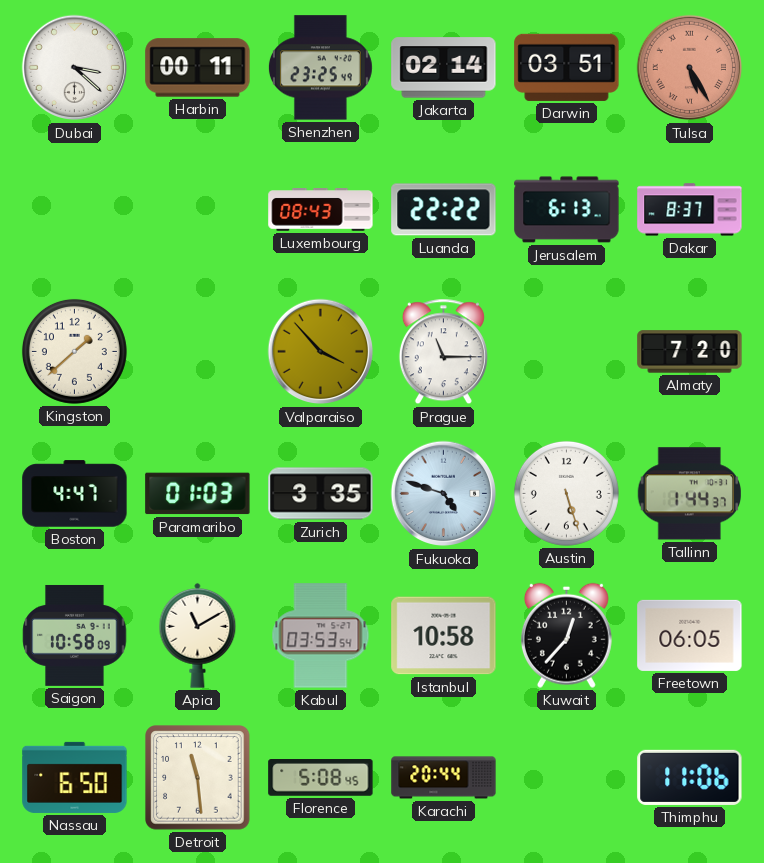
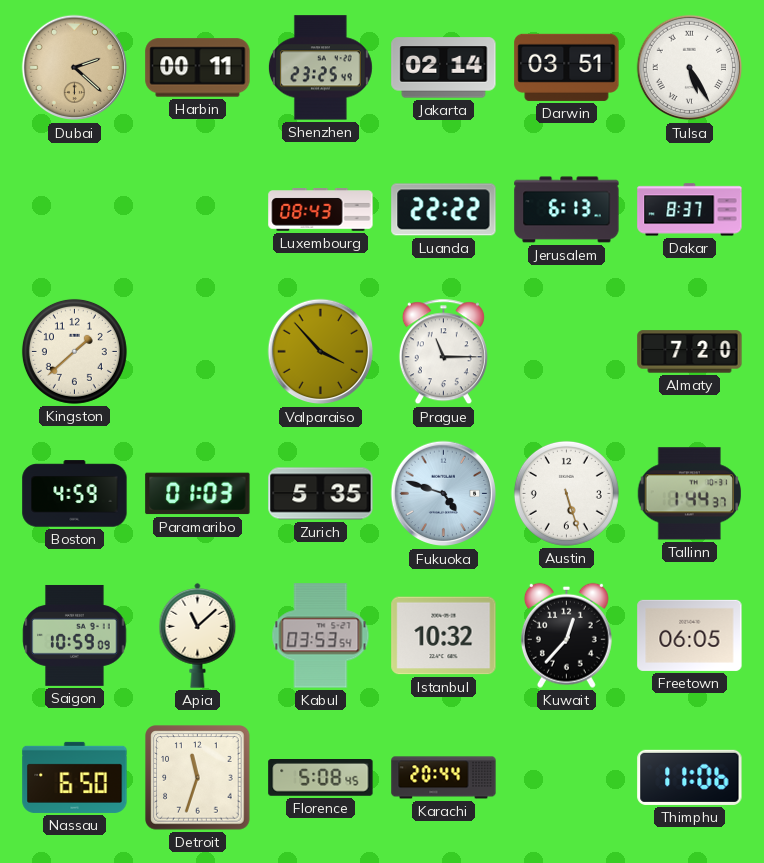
Dubai: 3:22 -> 2:22
Dubai dial: white -> champagne
Tulsa dial: salmon -> white
Boston: 4:47 -> 4:59
Zurich: 3:35 -> 5:35
Saigon: 10:58 -> 10:59
Apia: 11:10 -> 11:08
Istanbul: 10:58 -> 10:32
Detroit: 11:29 -> 11:33
